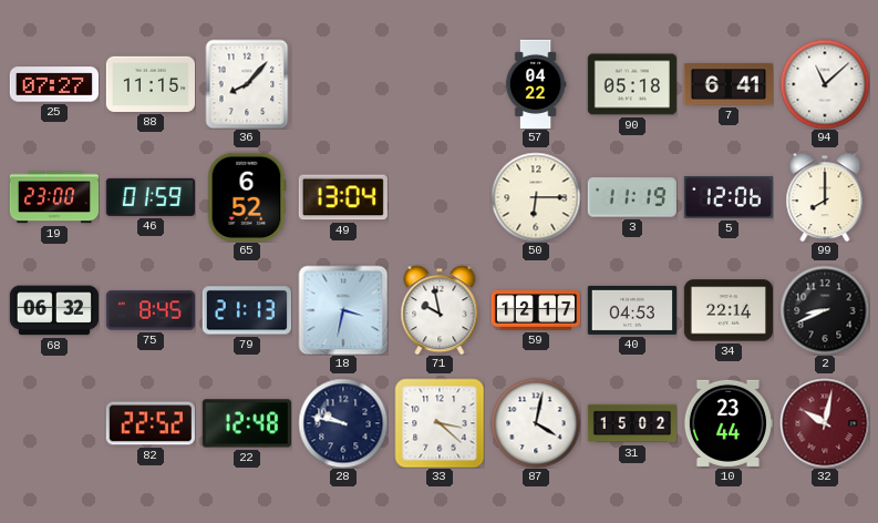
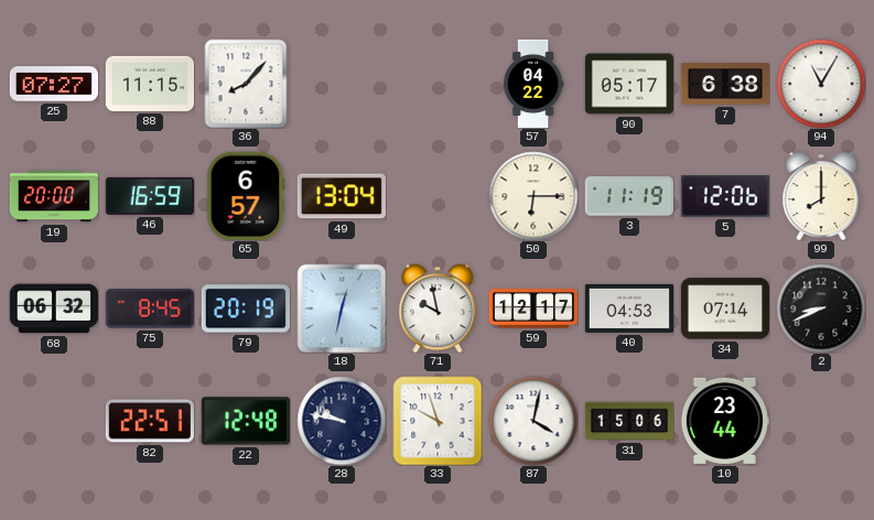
90: 05:18 -> 05:17
7: 6:41 -> 6:38
94: 11:08 -> 11:05
19: 23:00 -> 20:00
46: 01:59 -> 16:59
65: 6:52 -> 6:57
79: 21:13 -> 20:19
18: 3:32 -> 12:32
34: 22:14 -> 07:14
82: 22:52 -> 22:51
33: 3:22 -> 9:57
31: 15:02 -> 15:06
32: 10:02 -> none
